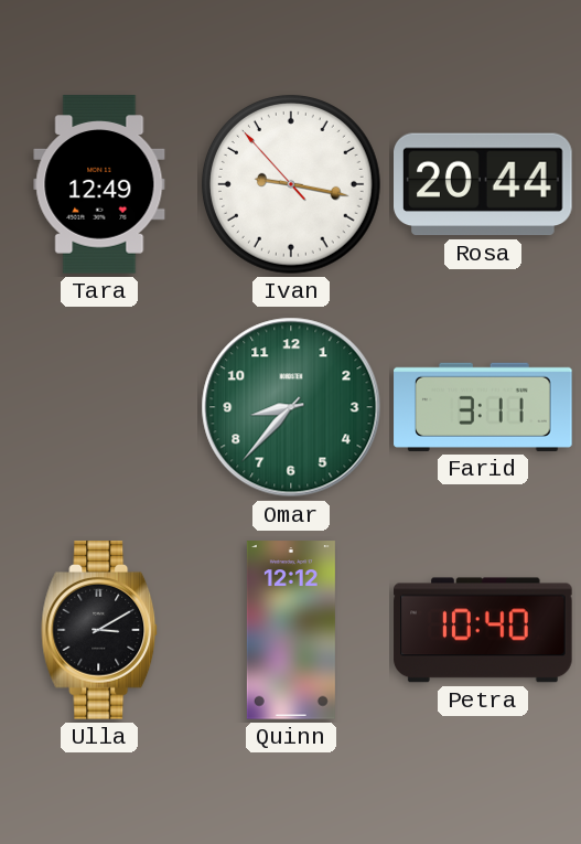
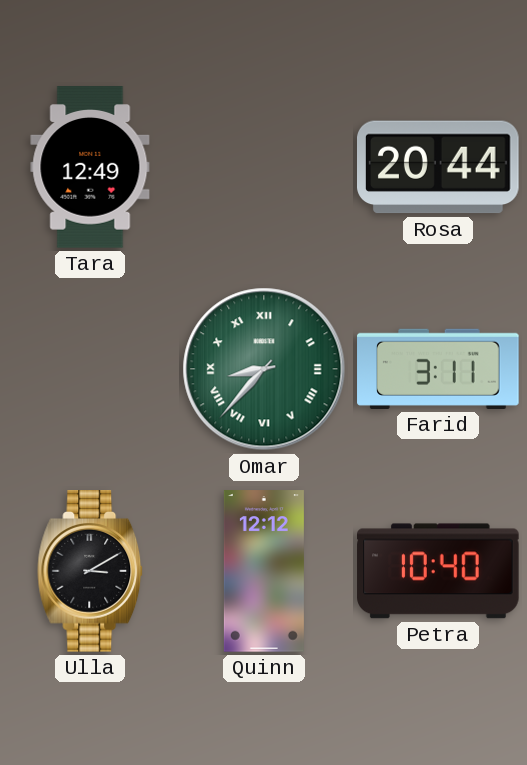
Ivan: 9:16 -> none
Omar numerals: Arabic -> Roman
